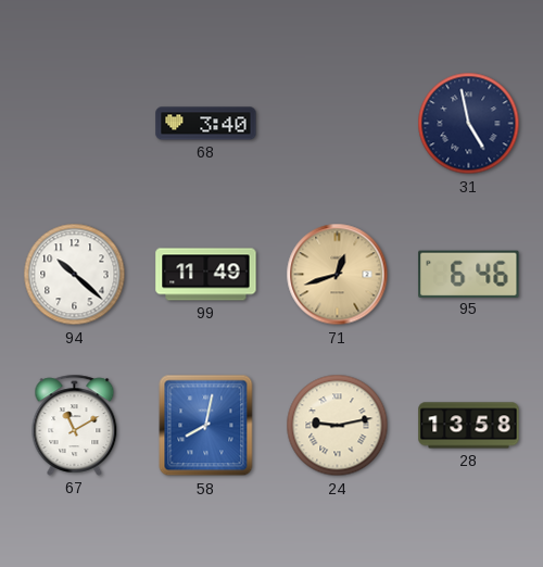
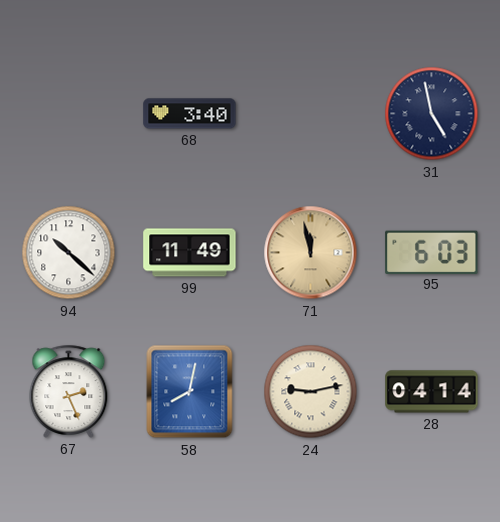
71: 12:42 -> 11:58
95: 6:46 -> 6:03
67: 11:10 -> 2:26
28: 13:58 -> 04:14
